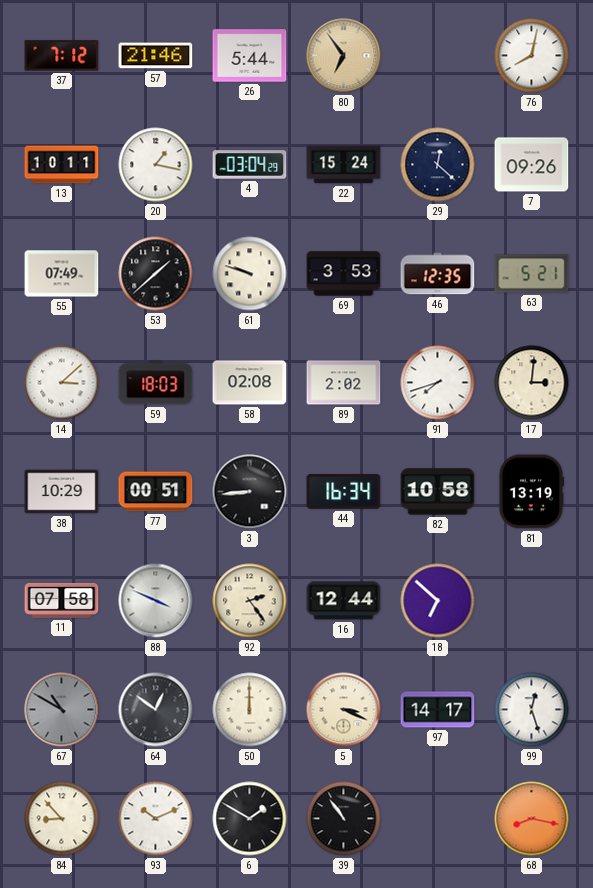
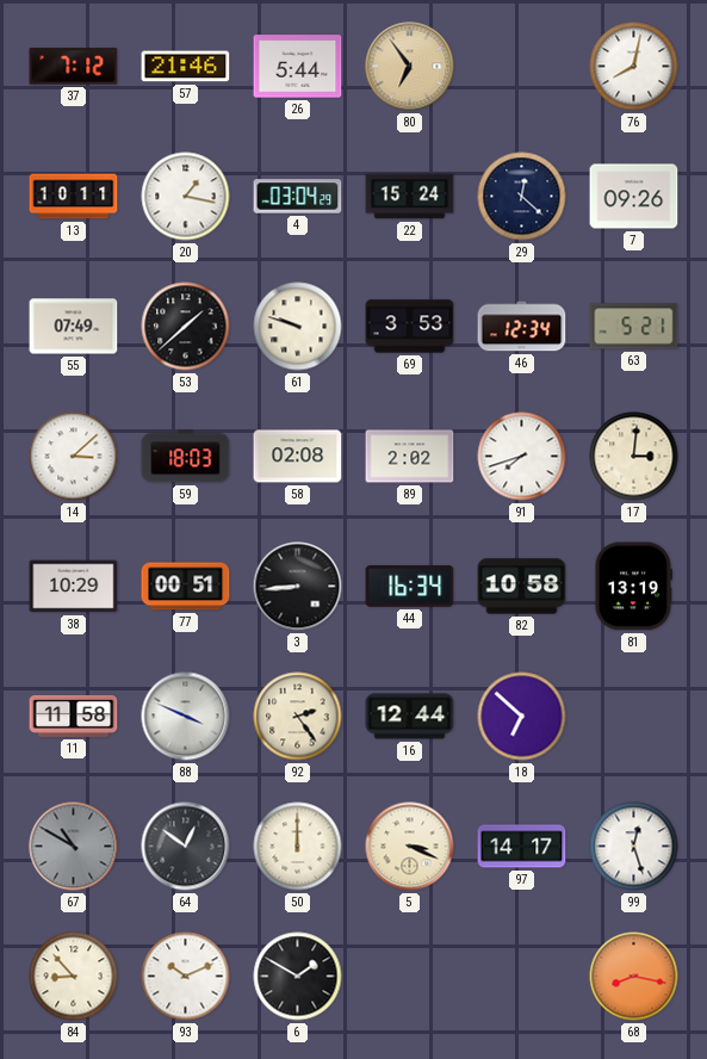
46: 12:35 -> 12:34
11: 07:58 -> 11:58
39: 10:54 -> none
